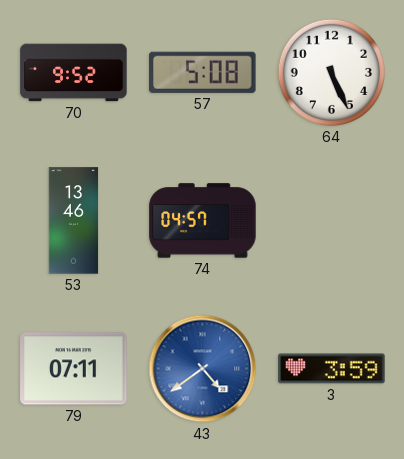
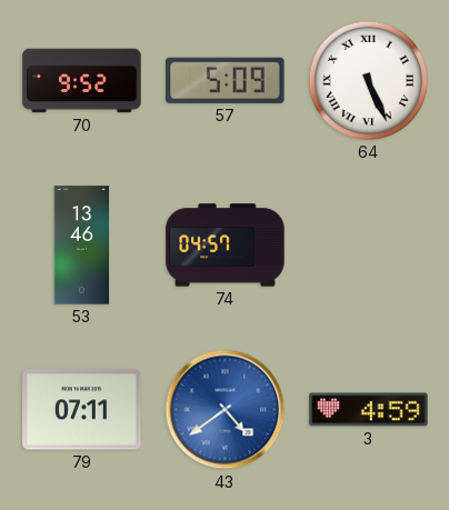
57: 5:08 -> 5:09
64 numerals: Arabic -> Roman
3: 3:59 -> 4:59
